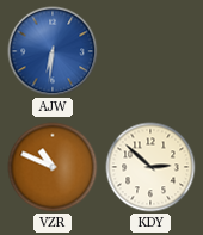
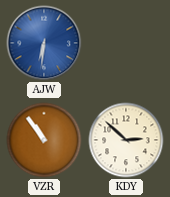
VZR: 10:49 -> 10:54
